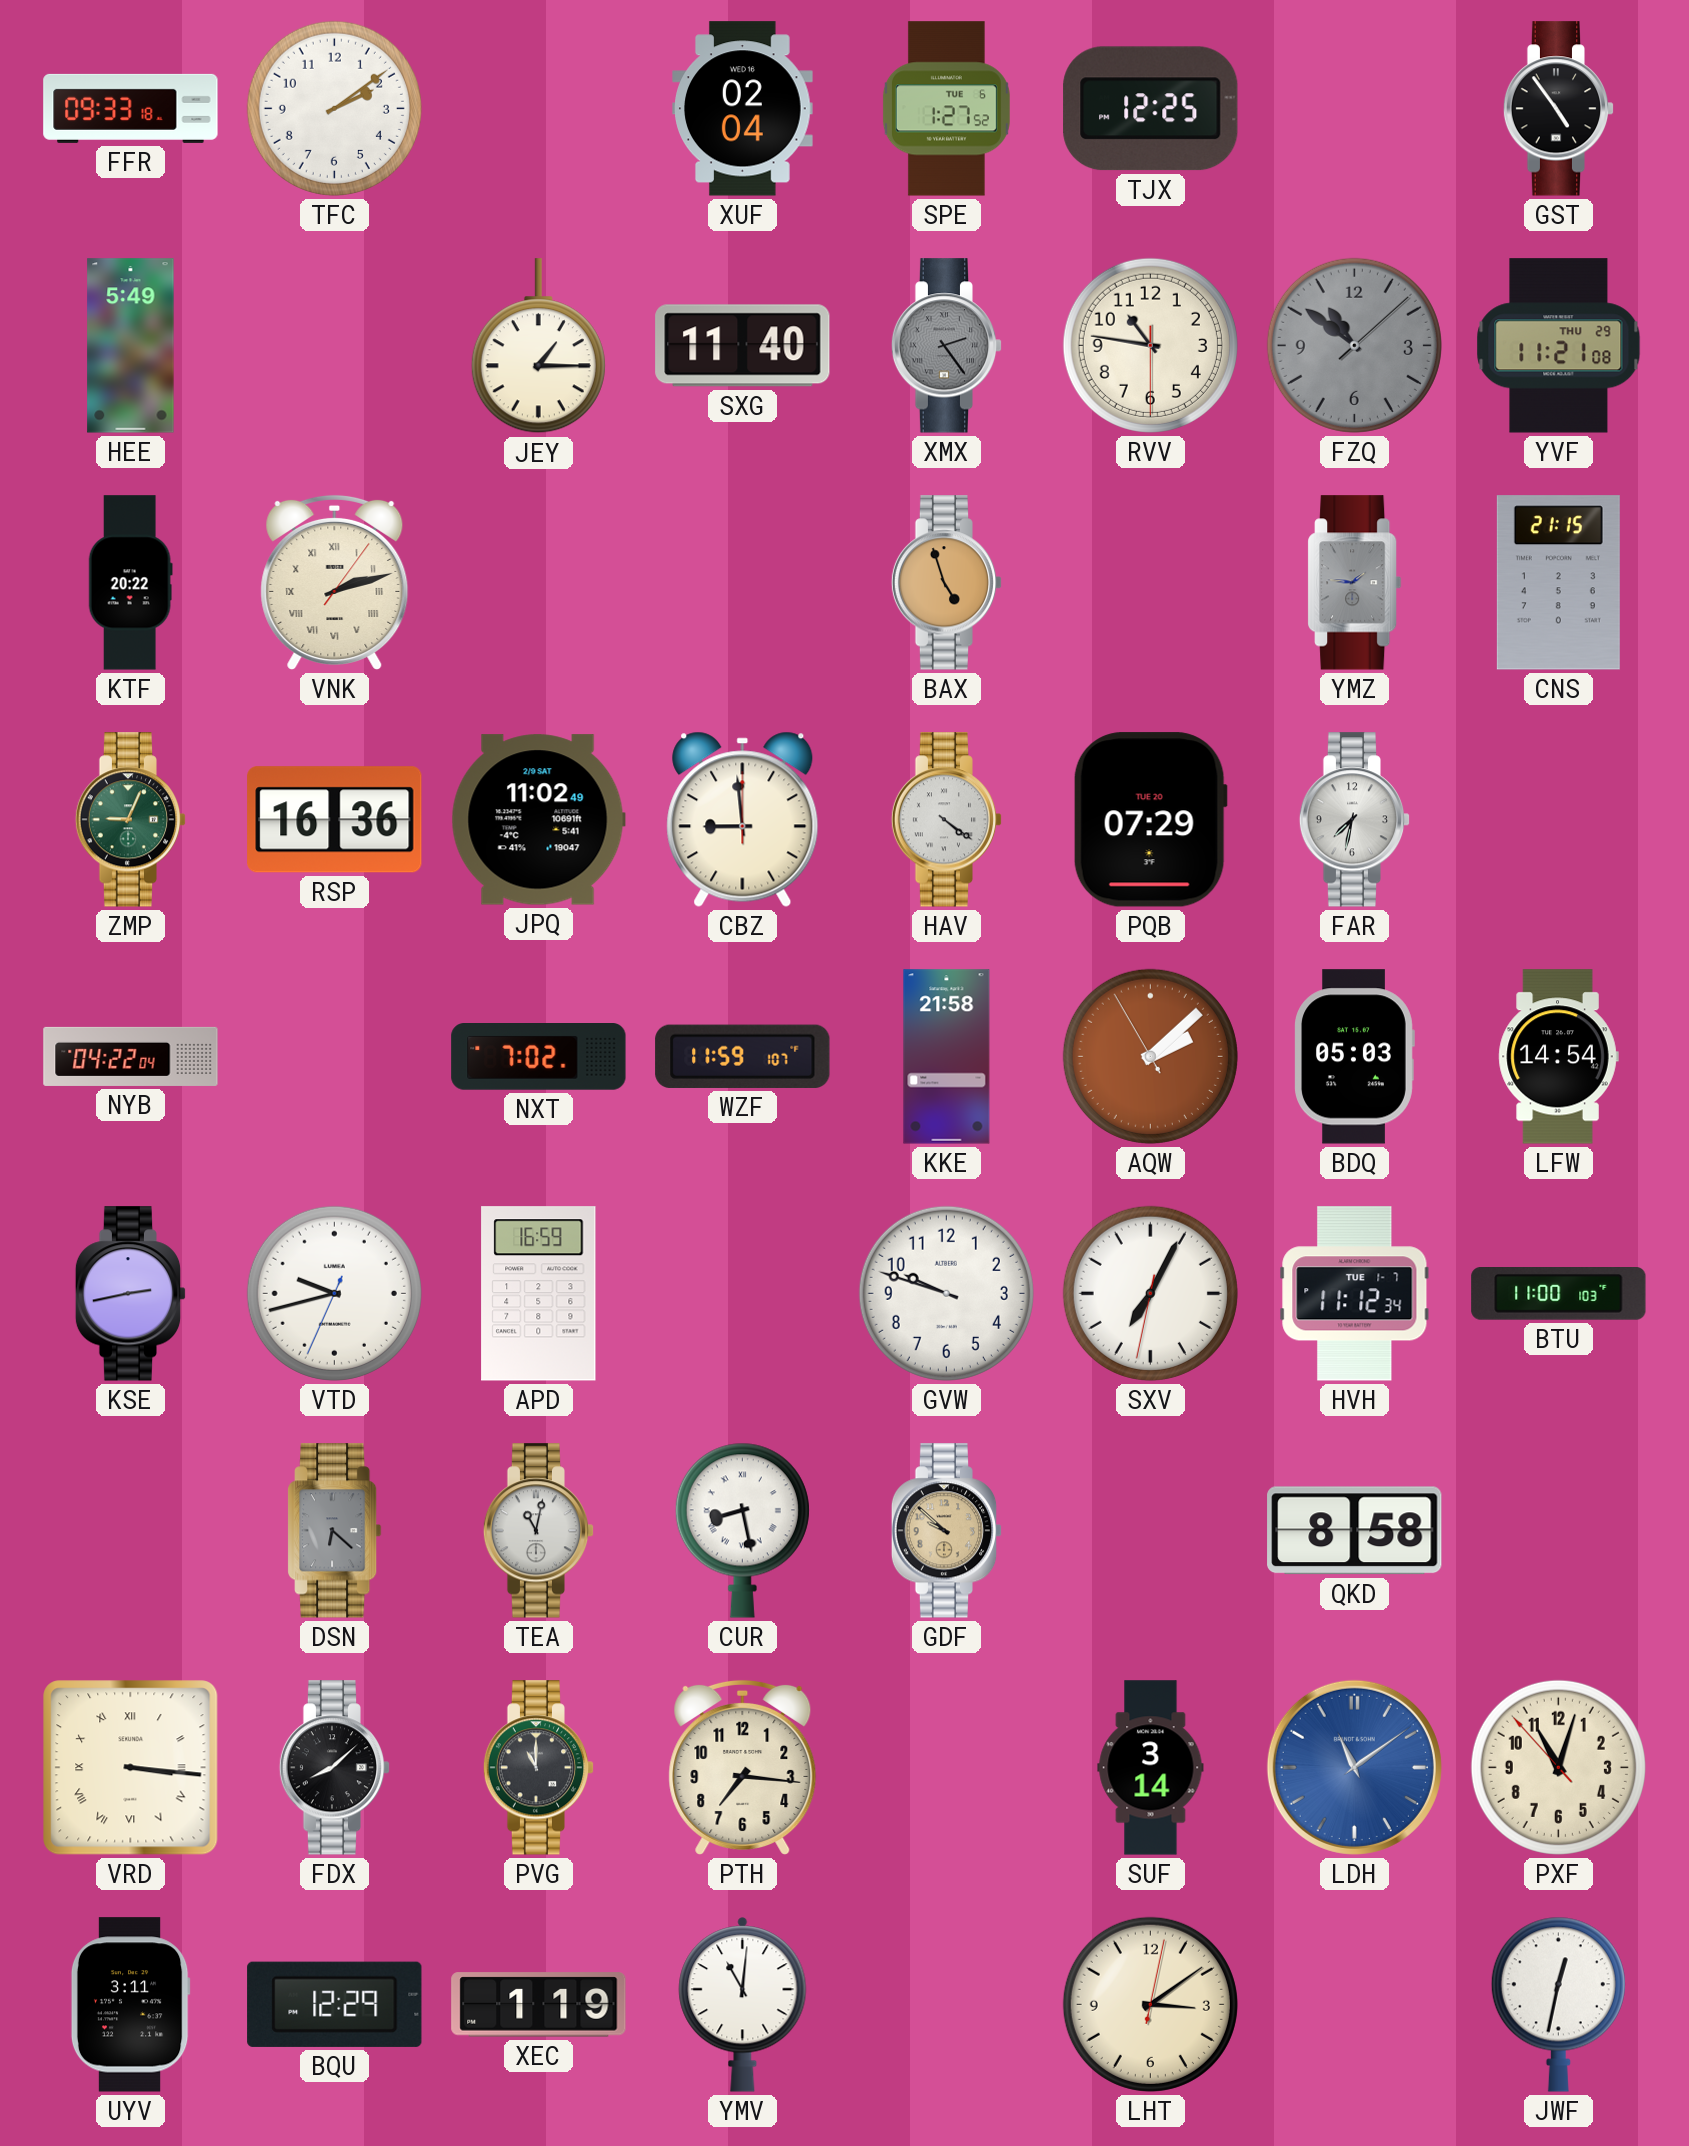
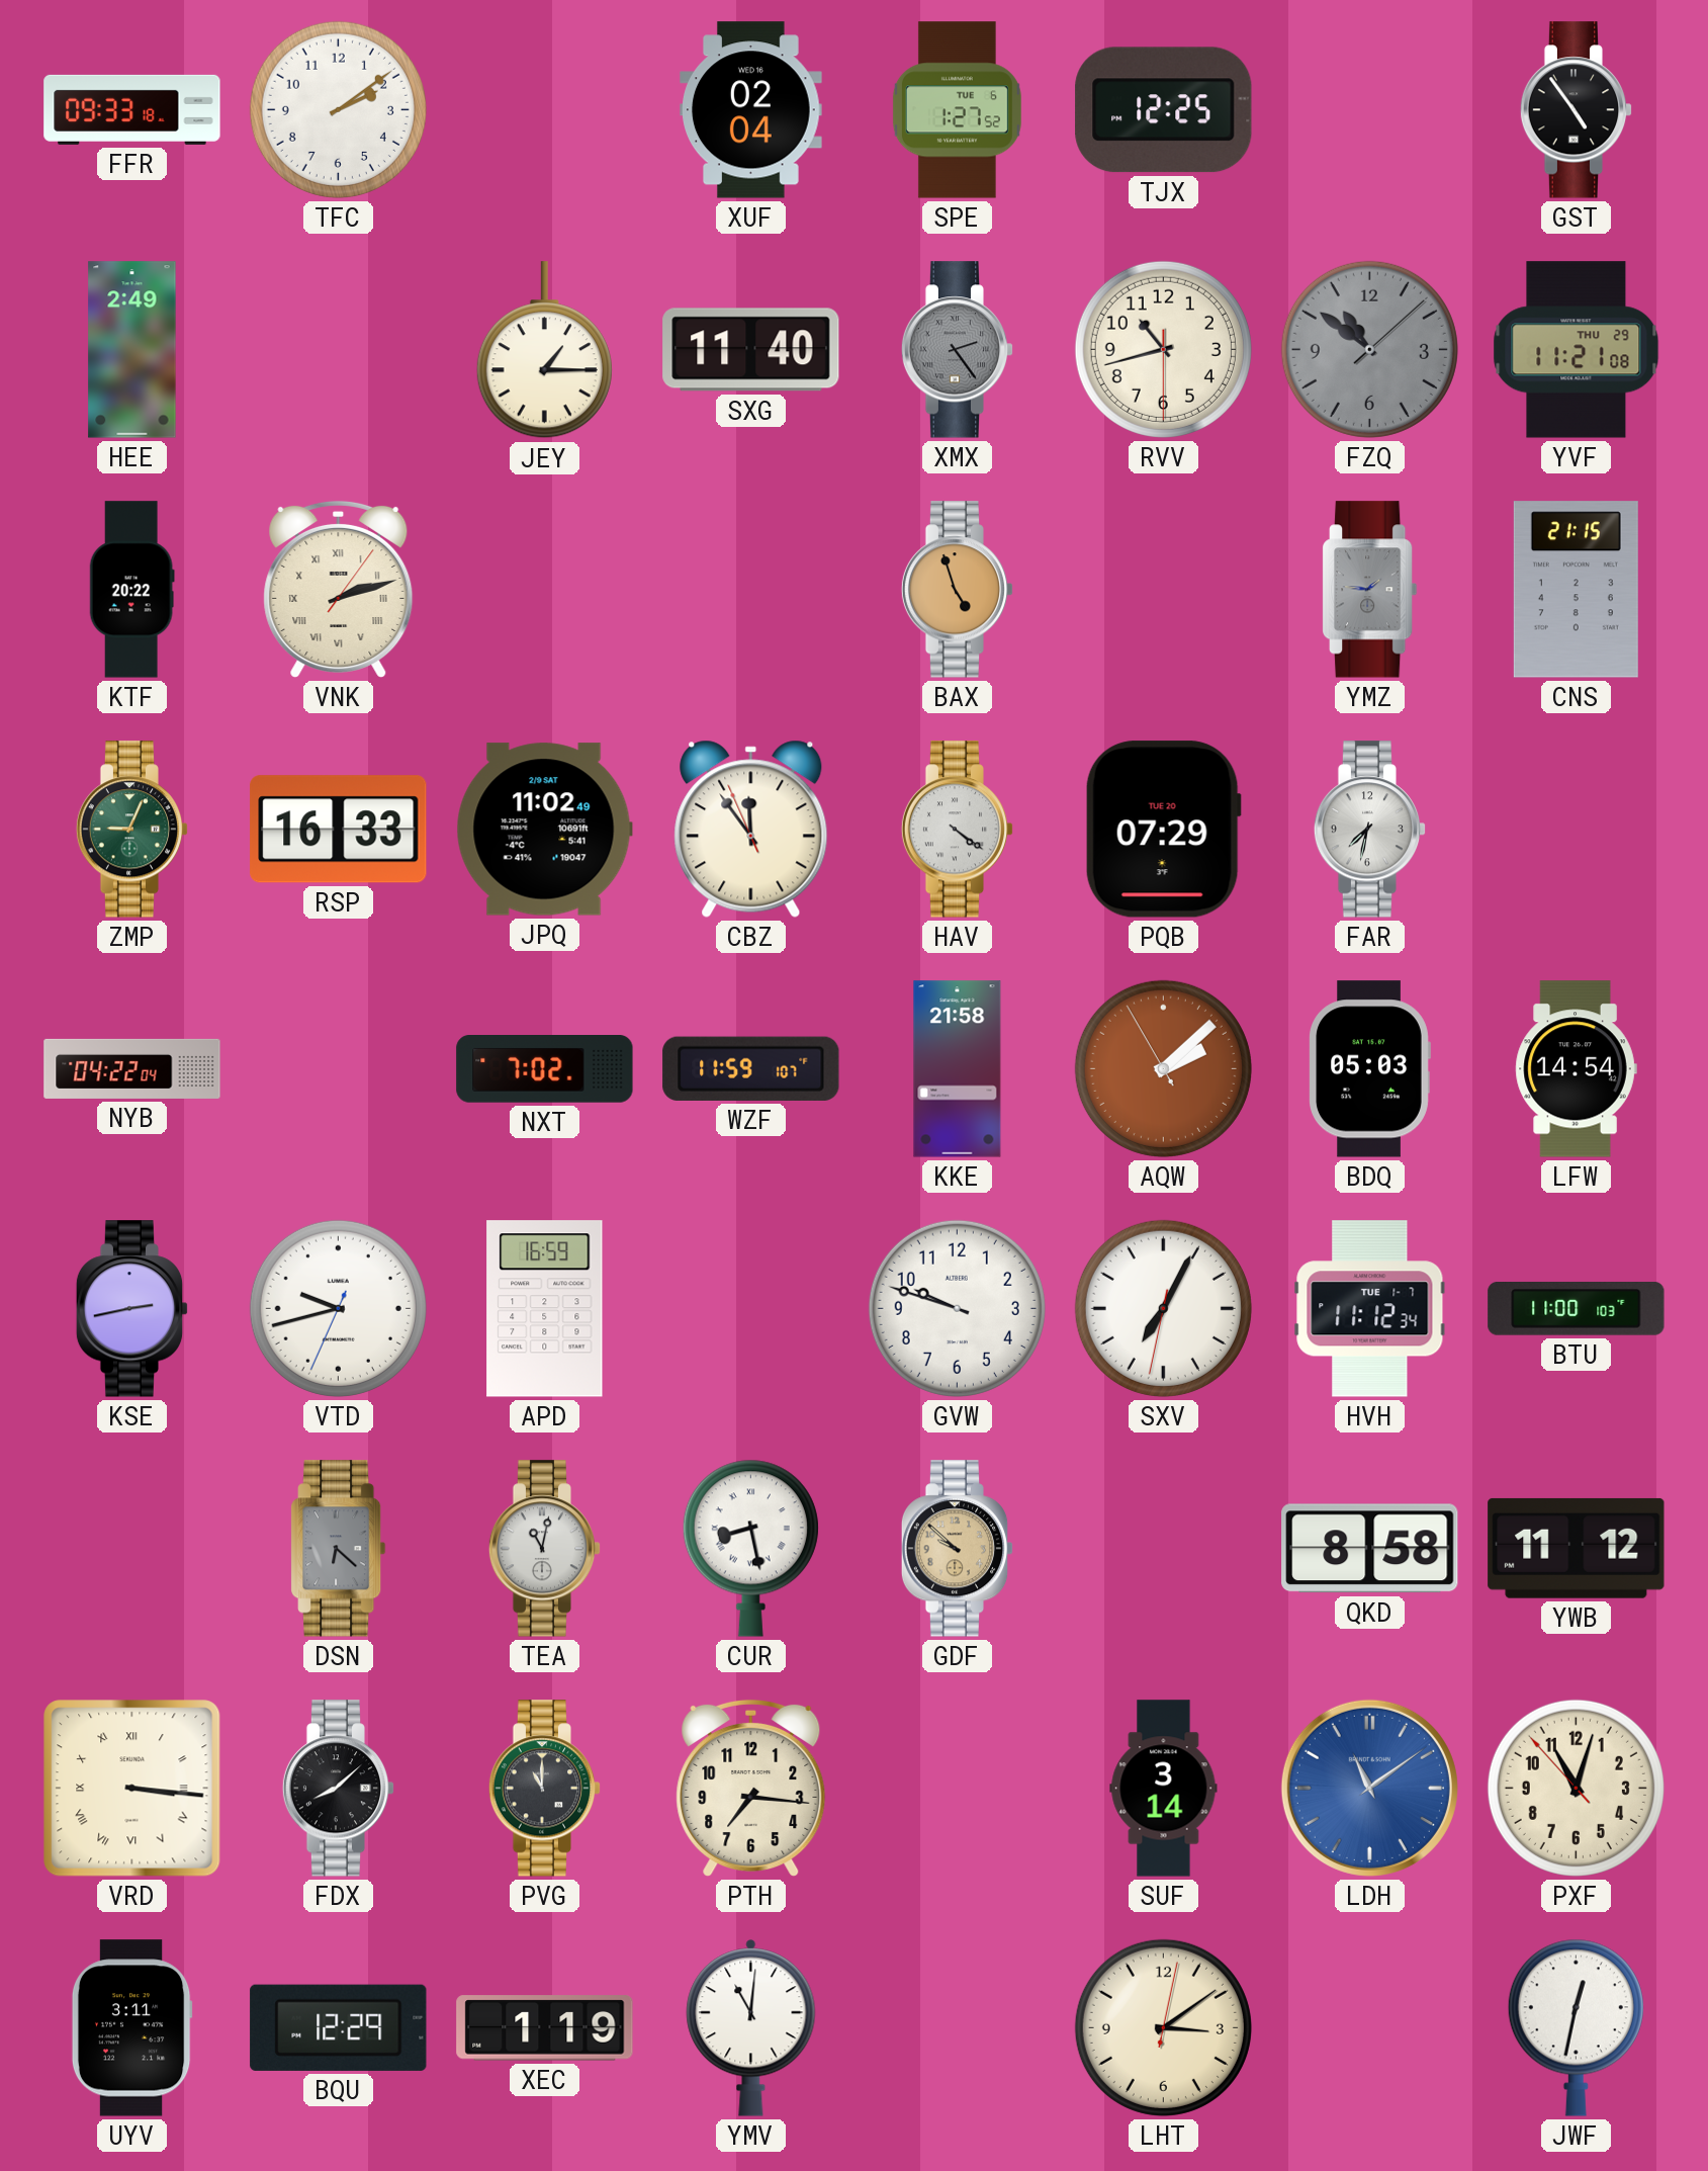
HEE: 5:49 -> 2:49
RVV: 10:46 -> 10:42
RSP: 16:36 -> 16:33
CBZ: 8:59 -> 11:53
YWB: none -> 11:12
